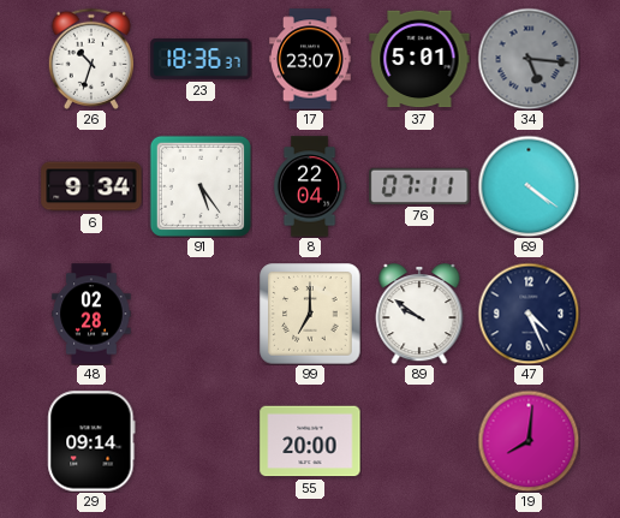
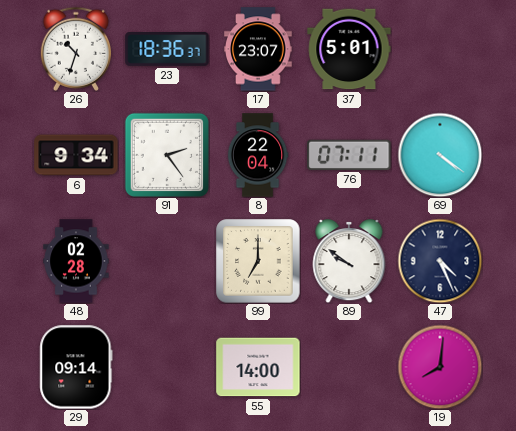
34: 5:16 -> none
91: 5:24 -> 2:24
55: 20:00 -> 14:00
